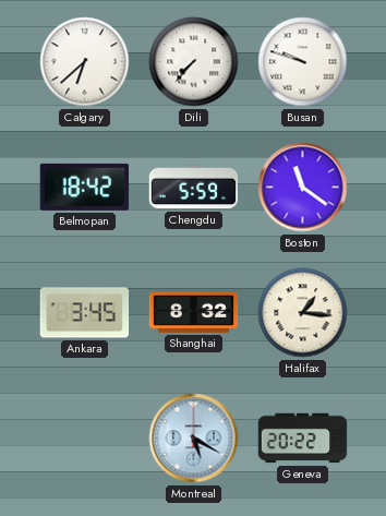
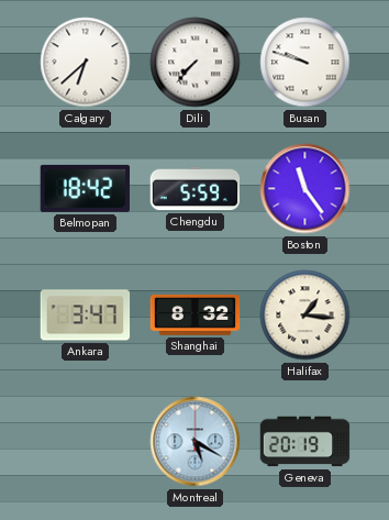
Boston: 11:21 -> 11:24
Ankara: 3:45 -> 3:47
Geneva: 20:22 -> 20:19
